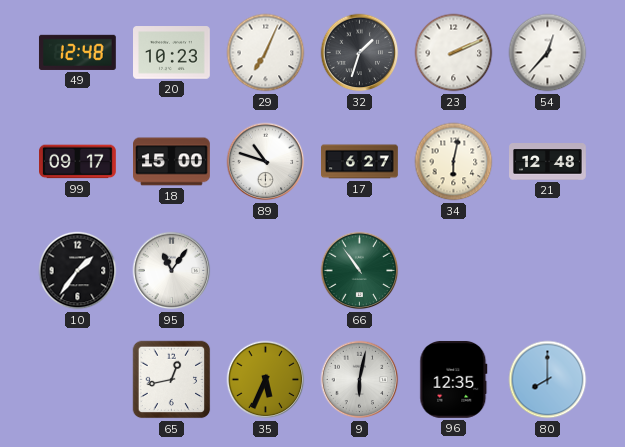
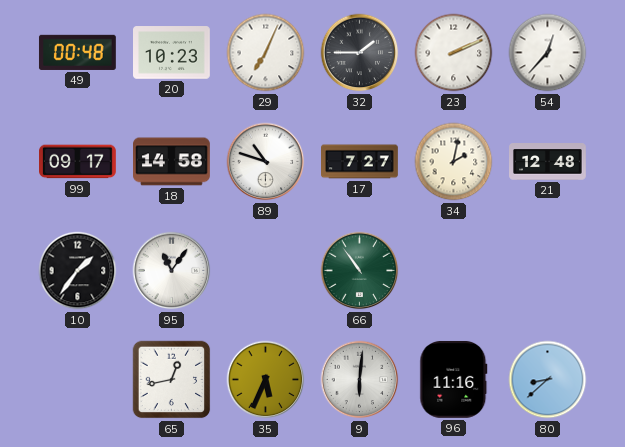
49: 12:48 -> 00:48
32: 1:33 -> 1:45
18: 15:00 -> 14:58
17: 6:27 -> 7:27
34: 6:02 -> 2:02
9: 6:02 -> 6:01
96: 12:35 -> 11:16
80: 8:00 -> 8:38
